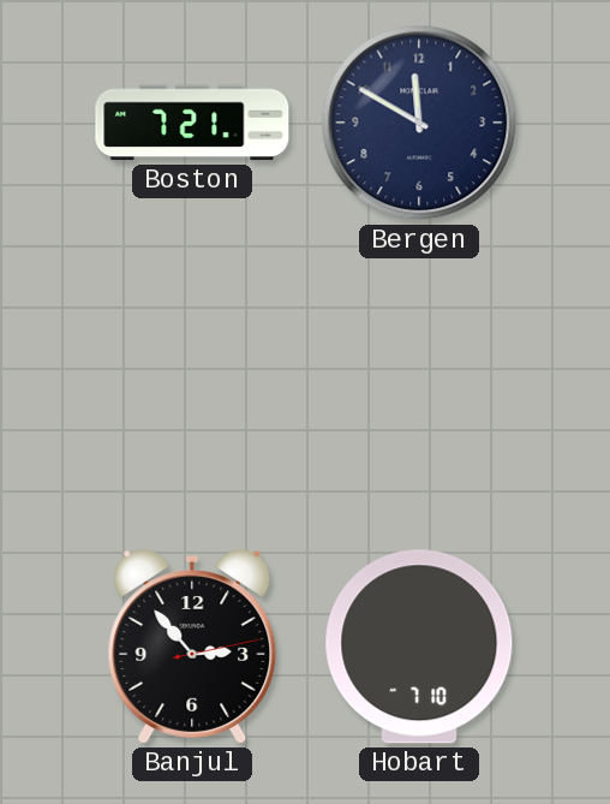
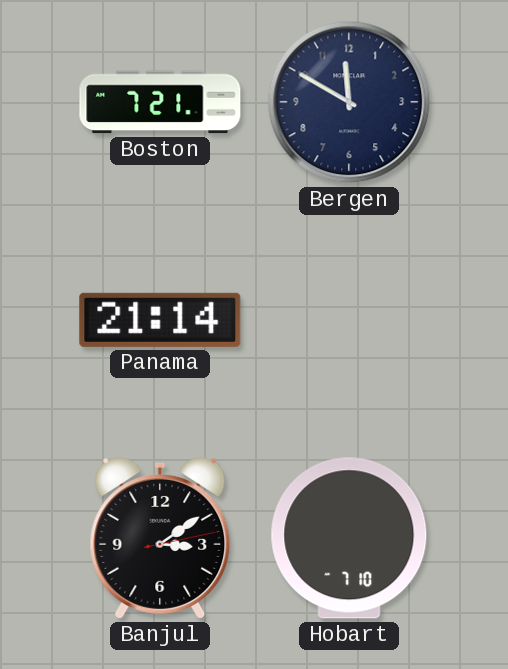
Panama: none -> 21:14
Banjul: 2:53 -> 3:09
